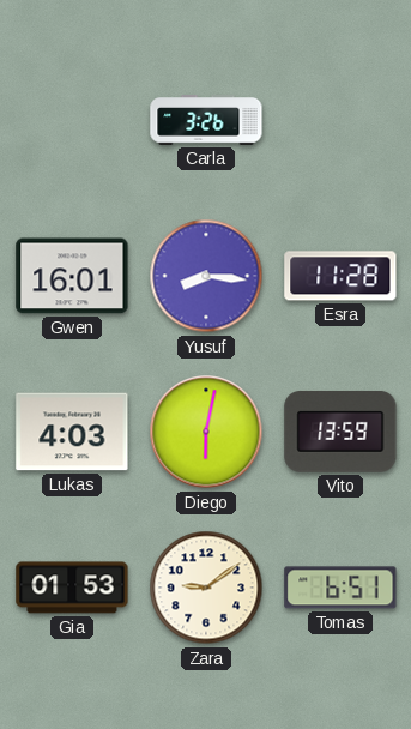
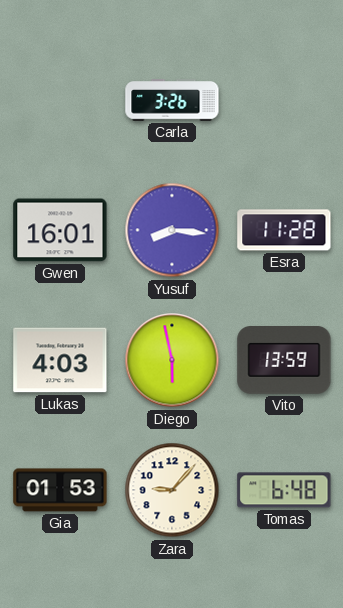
Diego: 6:02 -> 5:58
Zara: 9:09 -> 9:07
Tomas: 6:51 -> 6:48
